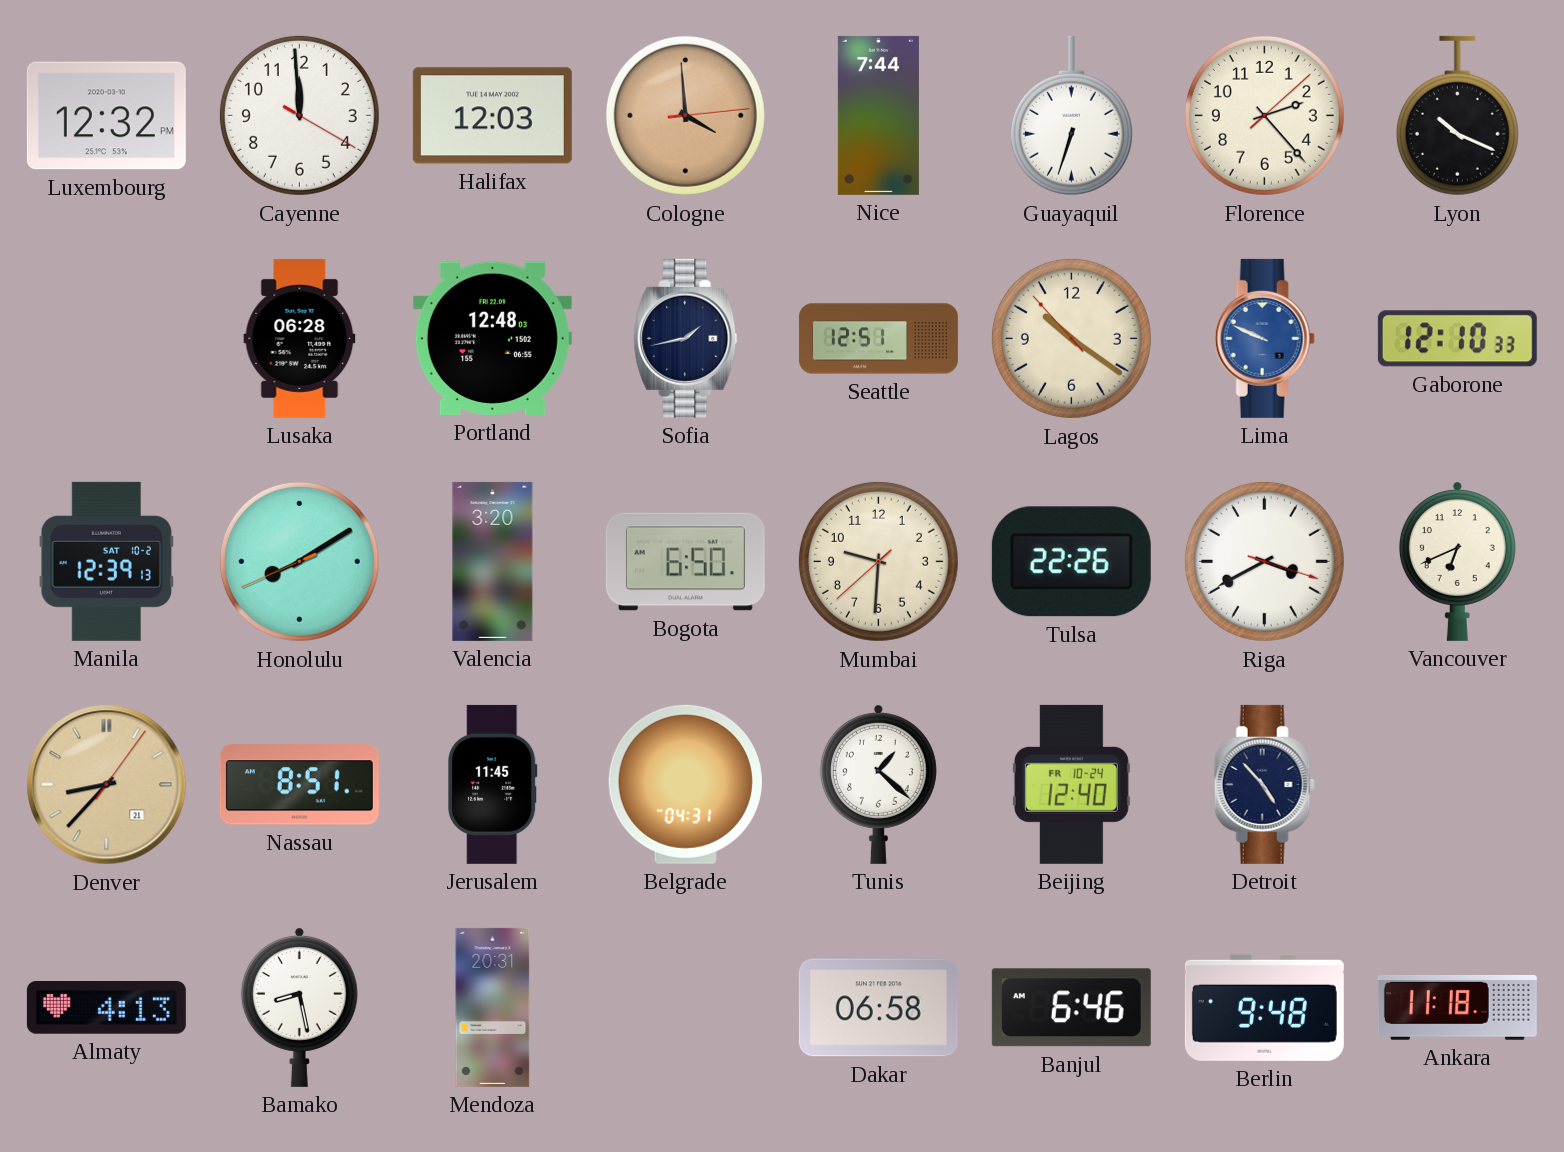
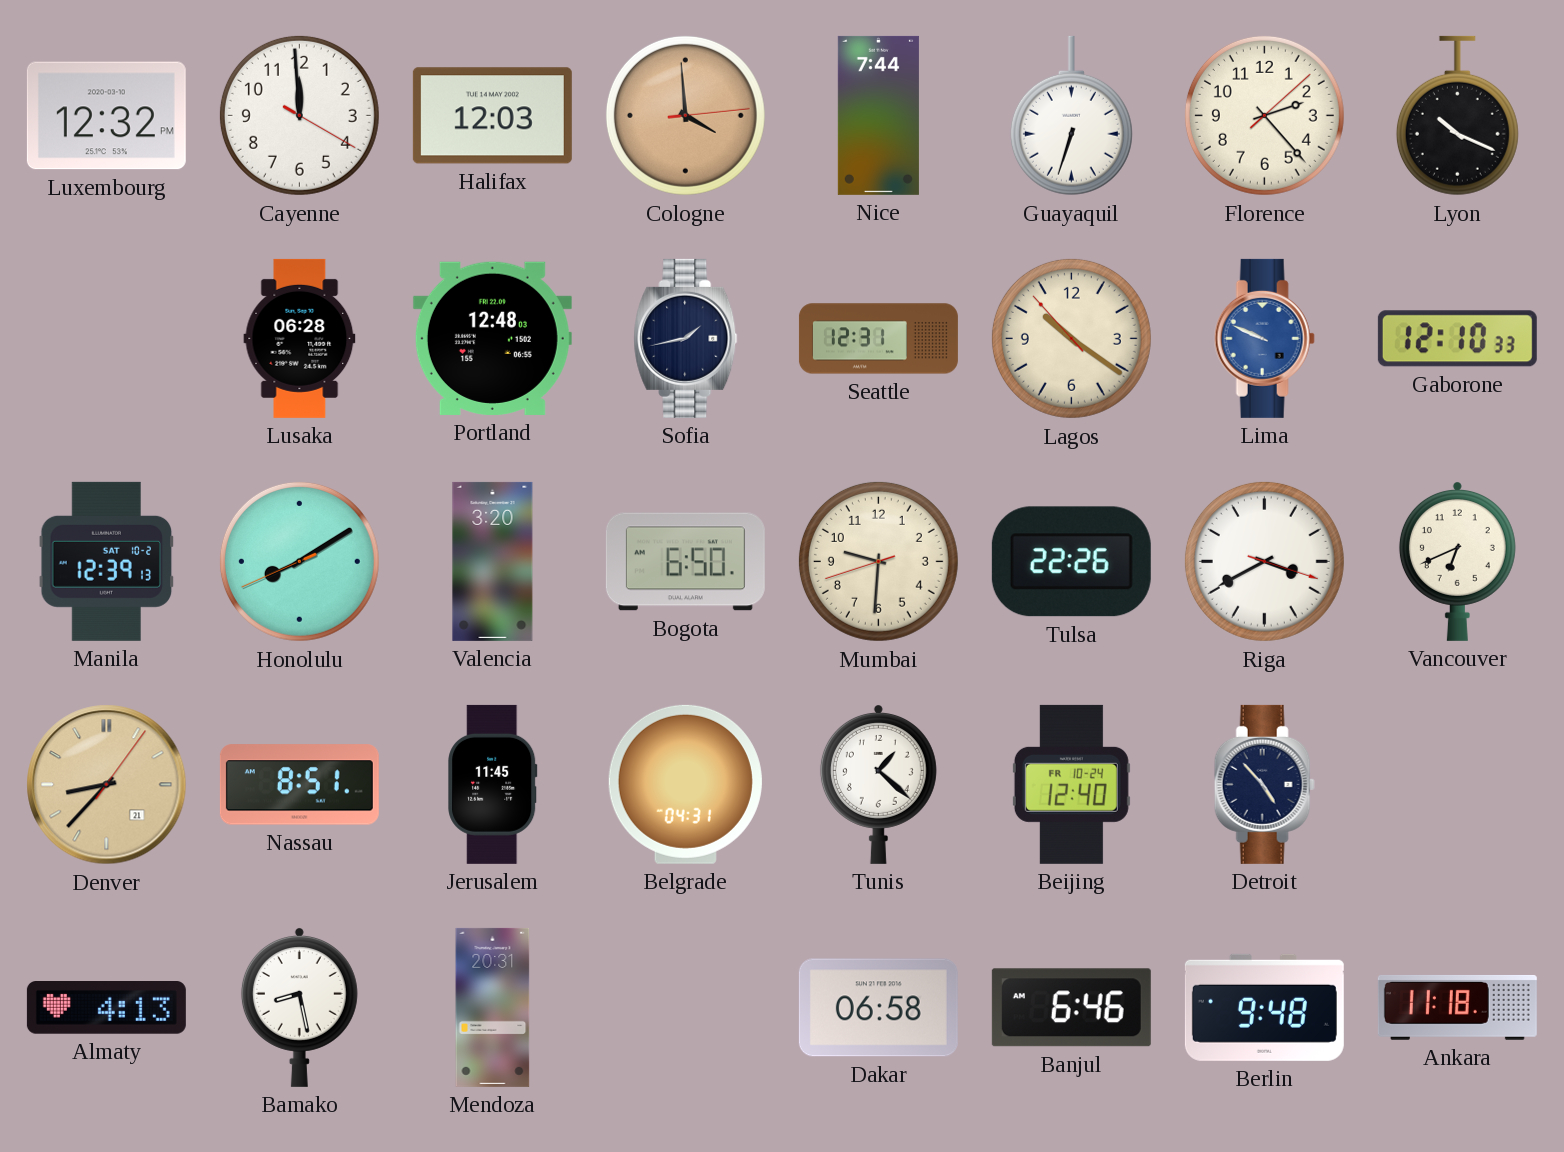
Seattle: 12:51 -> 12:31
Mumbai: 9:30:38 -> 9:30:42
